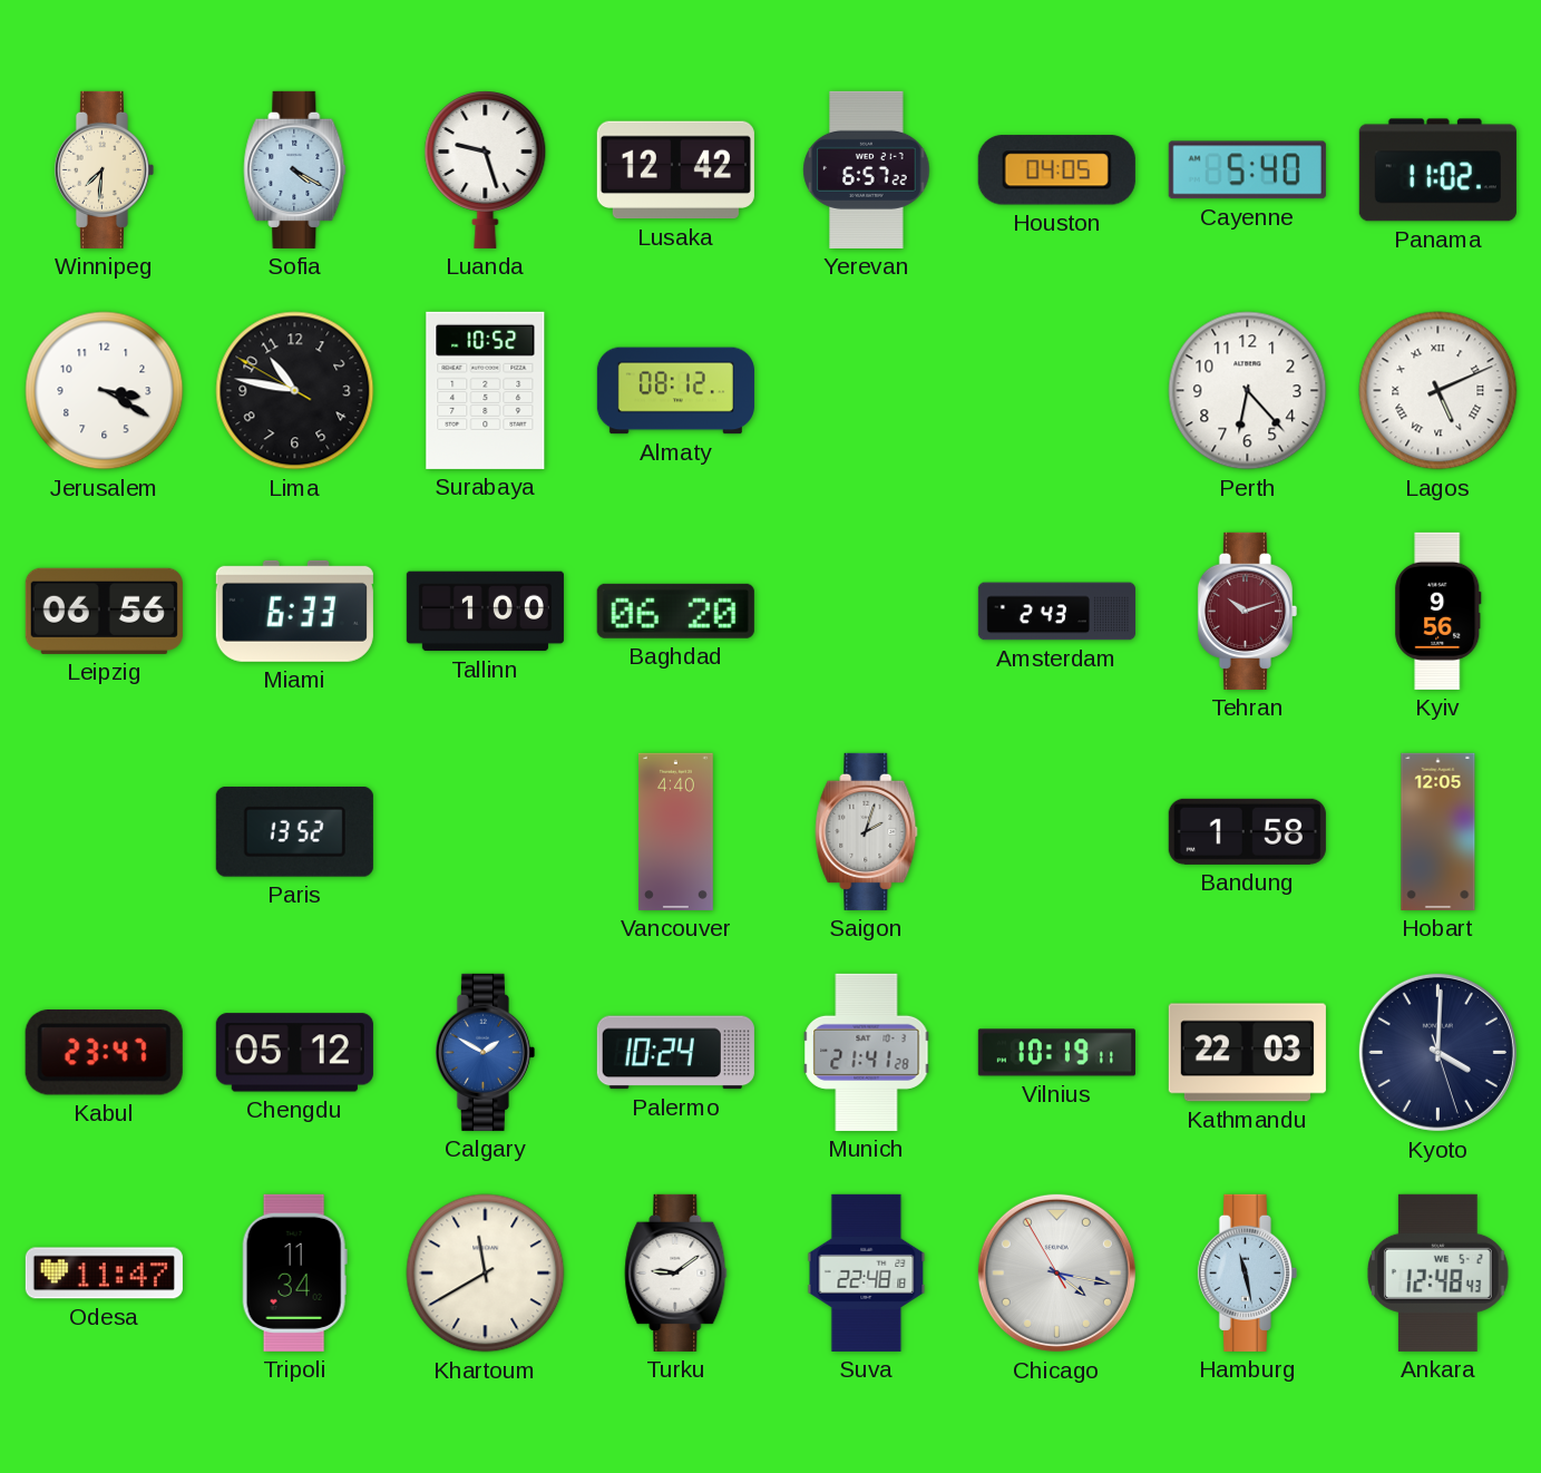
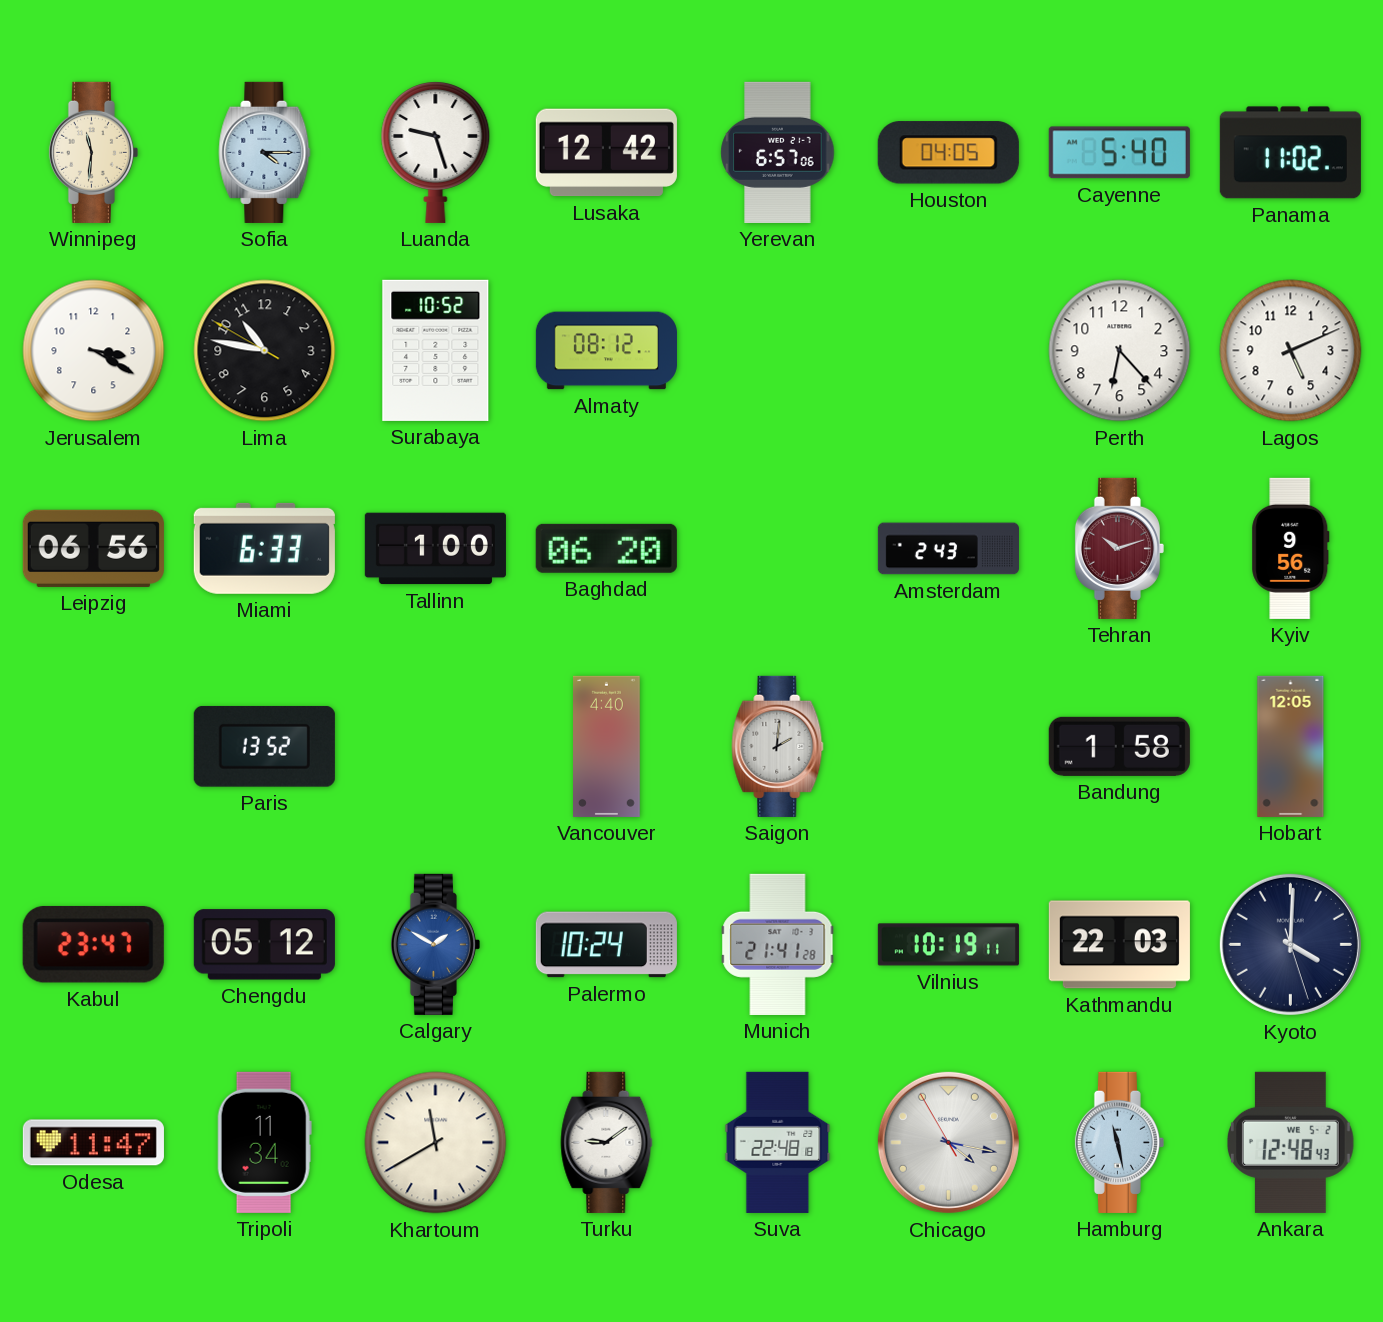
Winnipeg: 7:31 -> 11:31
Sofia: 4:20 -> 4:15
Yerevan: 6:57:22 -> 6:57:06
Lagos numerals: Roman -> Arabic
Saigon: 2:03 -> 2:01
